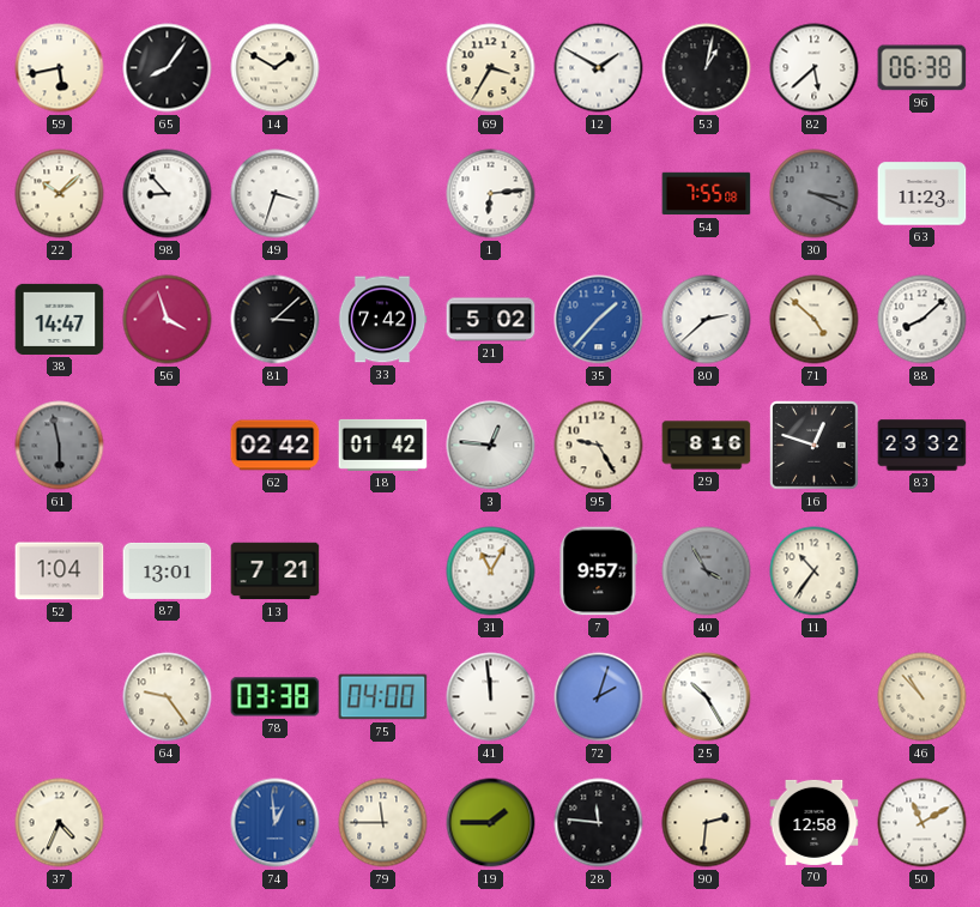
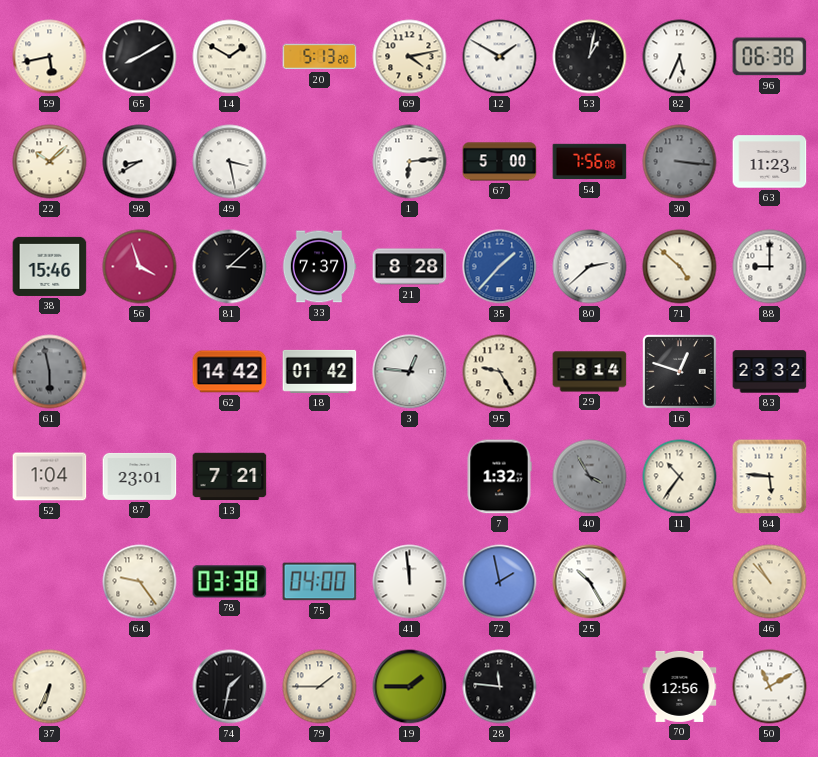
65: 8:06 -> 8:10
20: none -> 5:13
69: 3:35 -> 4:13
82: 5:38 -> 5:34
98: 8:53 -> 8:40
49: 3:33 -> 3:28
67: none -> 5:00
54: 7:55 -> 7:56
30: 3:19 -> 3:16
38: 14:47 -> 15:46
33: 7:42 -> 7:37
21: 5:02 -> 8:28
88: 8:08 -> 9:00
62: 02:42 -> 14:42
29: 8:16 -> 8:14
87: 13:01 -> 23:01
31: 11:05 -> none
7: 9:57 -> 1:32
84: none -> 5:46
72: 2:03 -> 1:58
37: 4:34 -> 6:34
74: 12:59 -> 1:32
74 dial: blue -> black
79: 11:45 -> 1:45
90: 2:31 -> none
70: 12:58 -> 12:56
